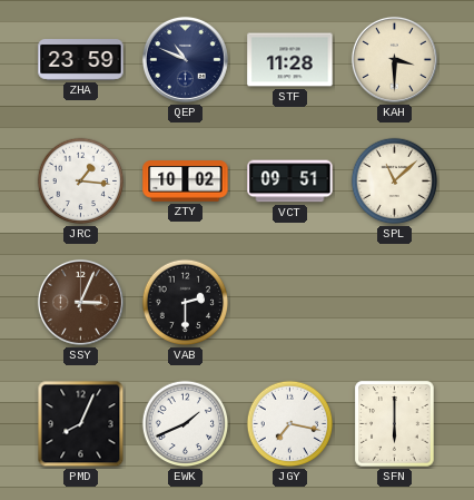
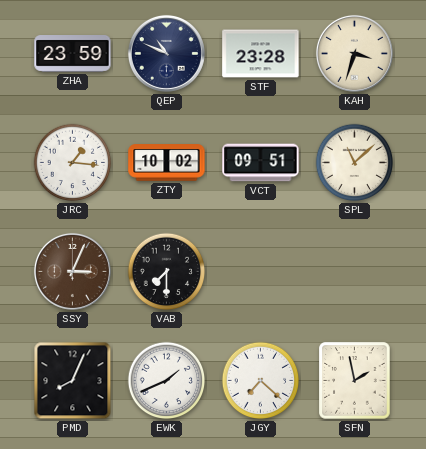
STF: 11:28 -> 23:28
KAH: 3:30 -> 3:33
VAB: 2:30 -> 7:30
JGY: 7:17 -> 7:22
SFN: 6:00 -> 1:58
